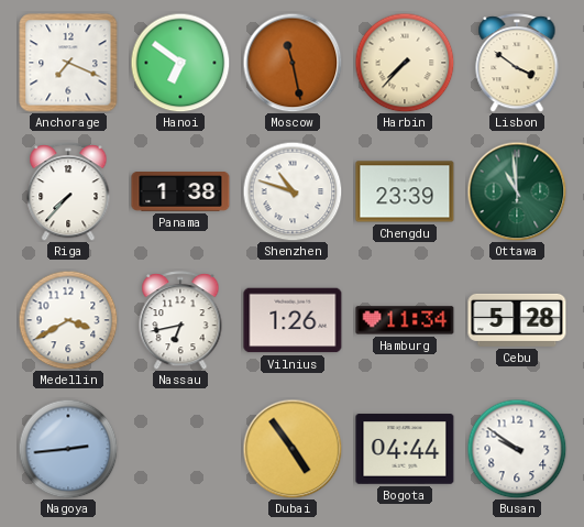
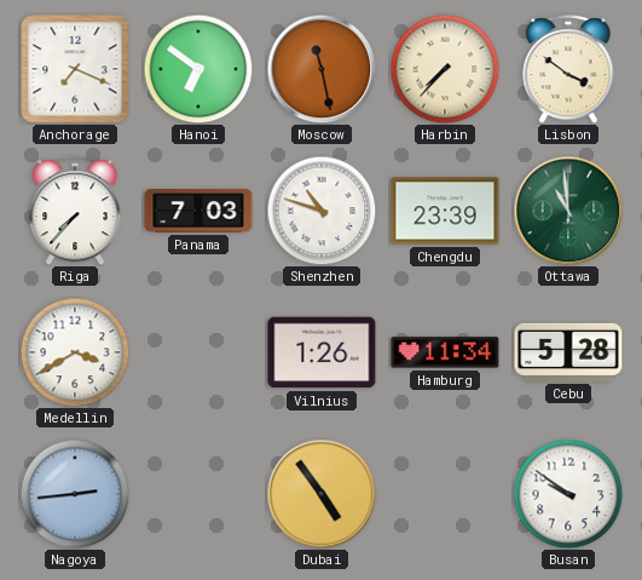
Panama: 1:38 -> 7:03
Nassau: 6:43 -> none
Bogota: 04:44 -> none
